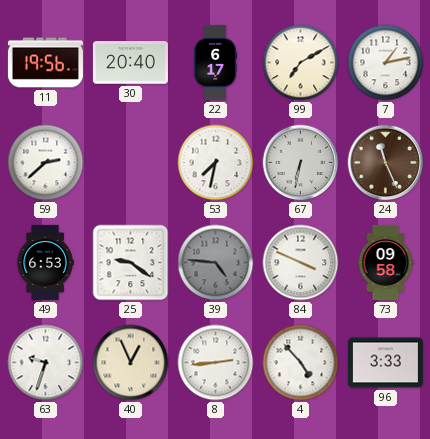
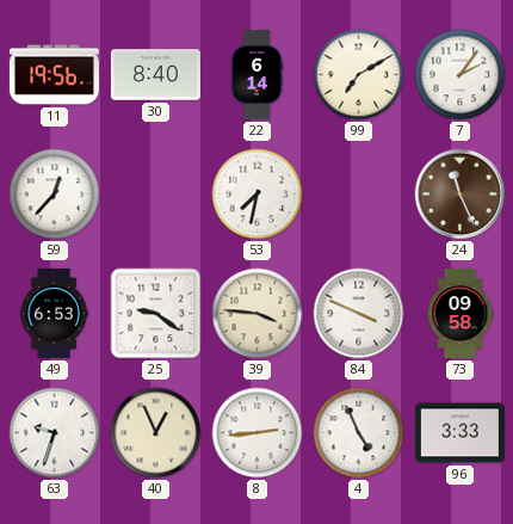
30: 20:40 -> 8:40
22: 6:17 -> 6:14
7: 1:13 -> 2:06
59: 2:38 -> 12:37
67: 6:32 -> none
39: 4:46 -> 3:46
39 dial: grey -> cream
4: 4:53 -> 4:56
